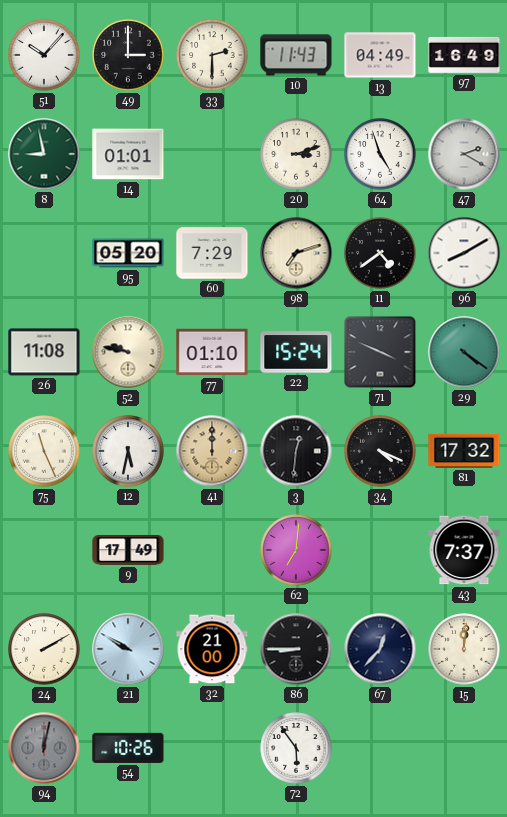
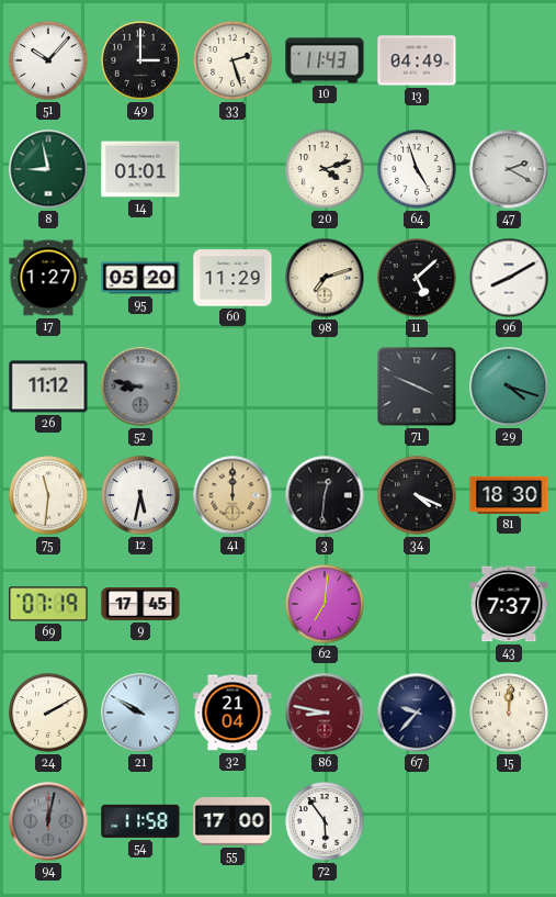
33: 2:30 -> 2:27
97: 16:49 -> none
20: 3:12 -> 4:12
17: none -> 1:27
60: 7:29 -> 11:29
11: 4:39 -> 5:08
26: 11:08 -> 11:12
52: 9:47 -> 8:47
52 dial: cream -> grey
77: 01:10 -> none
22: 15:24 -> none
29: 4:21 -> 4:18
75: 11:26 -> 11:31
81: 17:32 -> 18:30
69: none -> 07:19
9: 17:49 -> 17:45
32: 21:00 -> 21:04
86: 8:45 -> 8:47
86 dial: black -> burgundy
67: 12:37 -> 9:37
54: 10:26 -> 11:58
55: none -> 17:00
